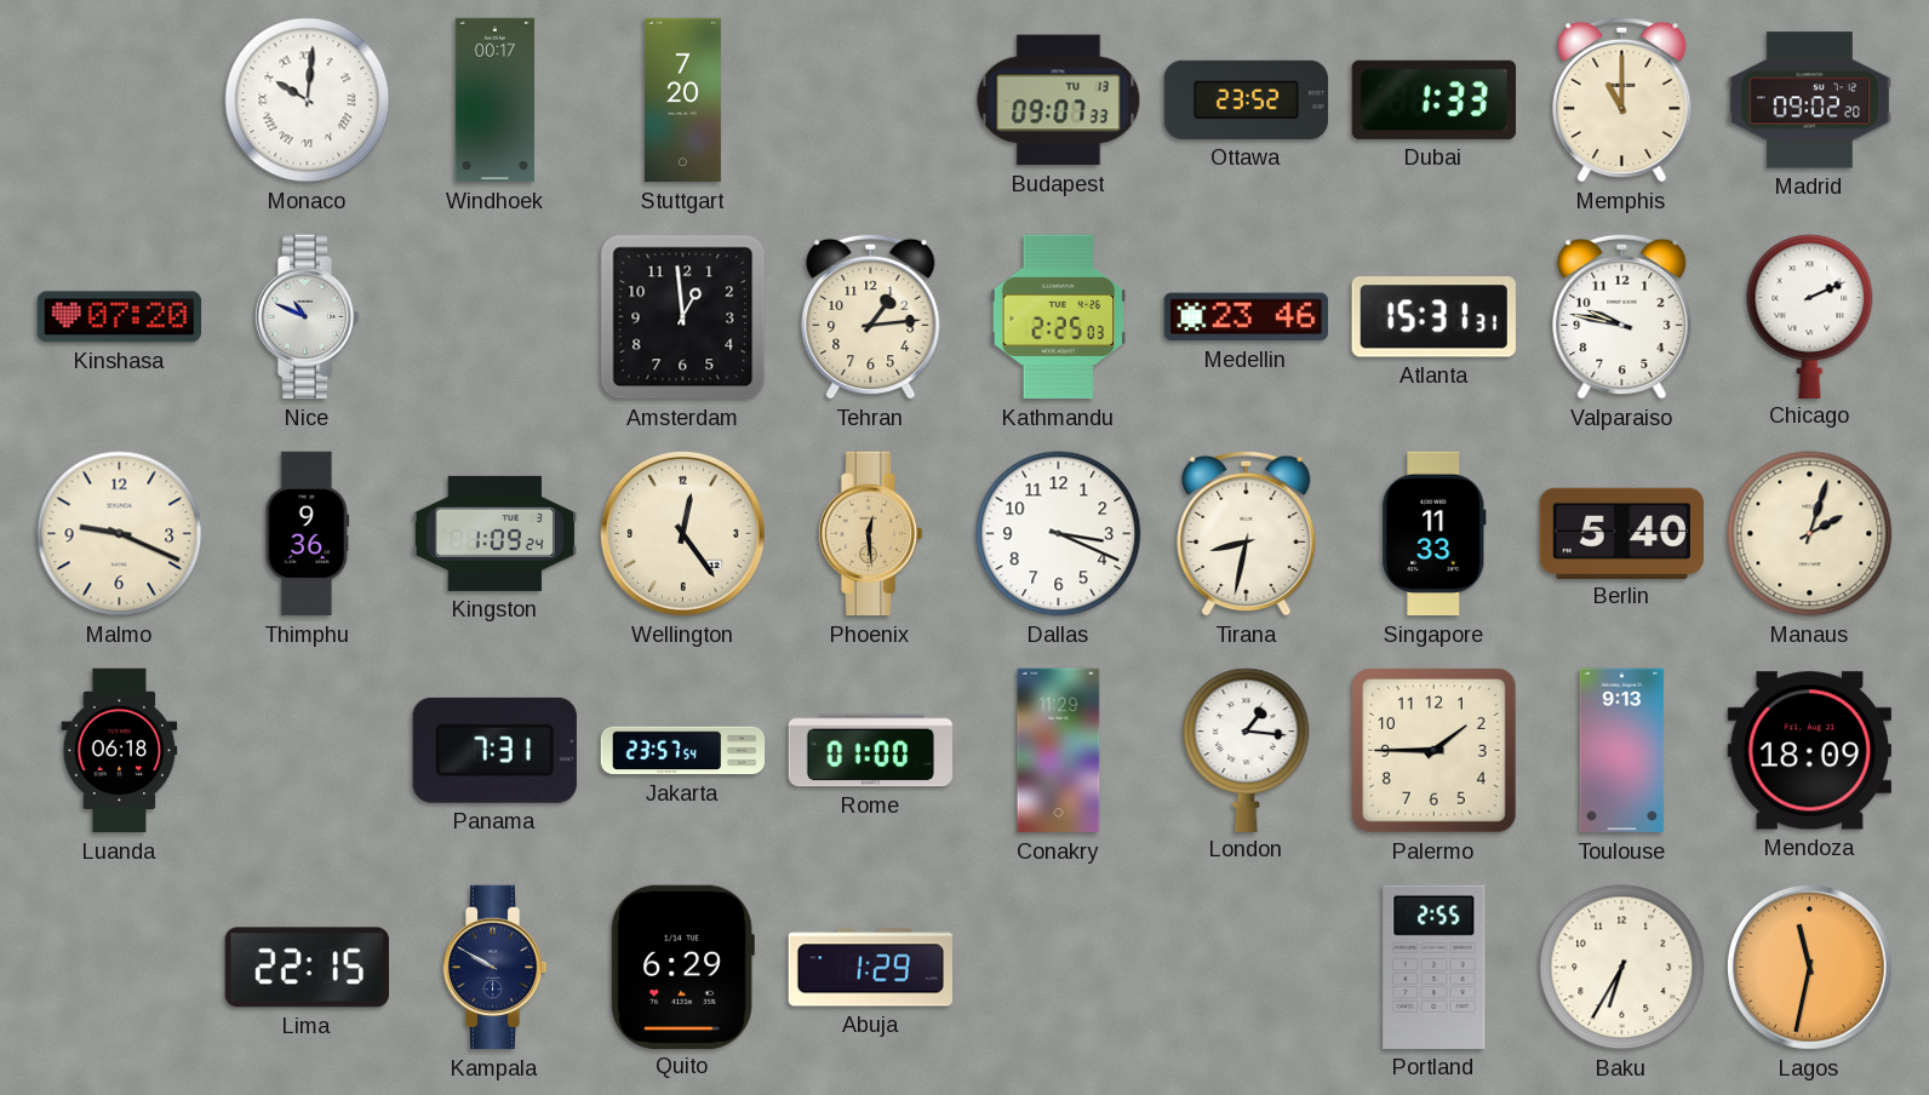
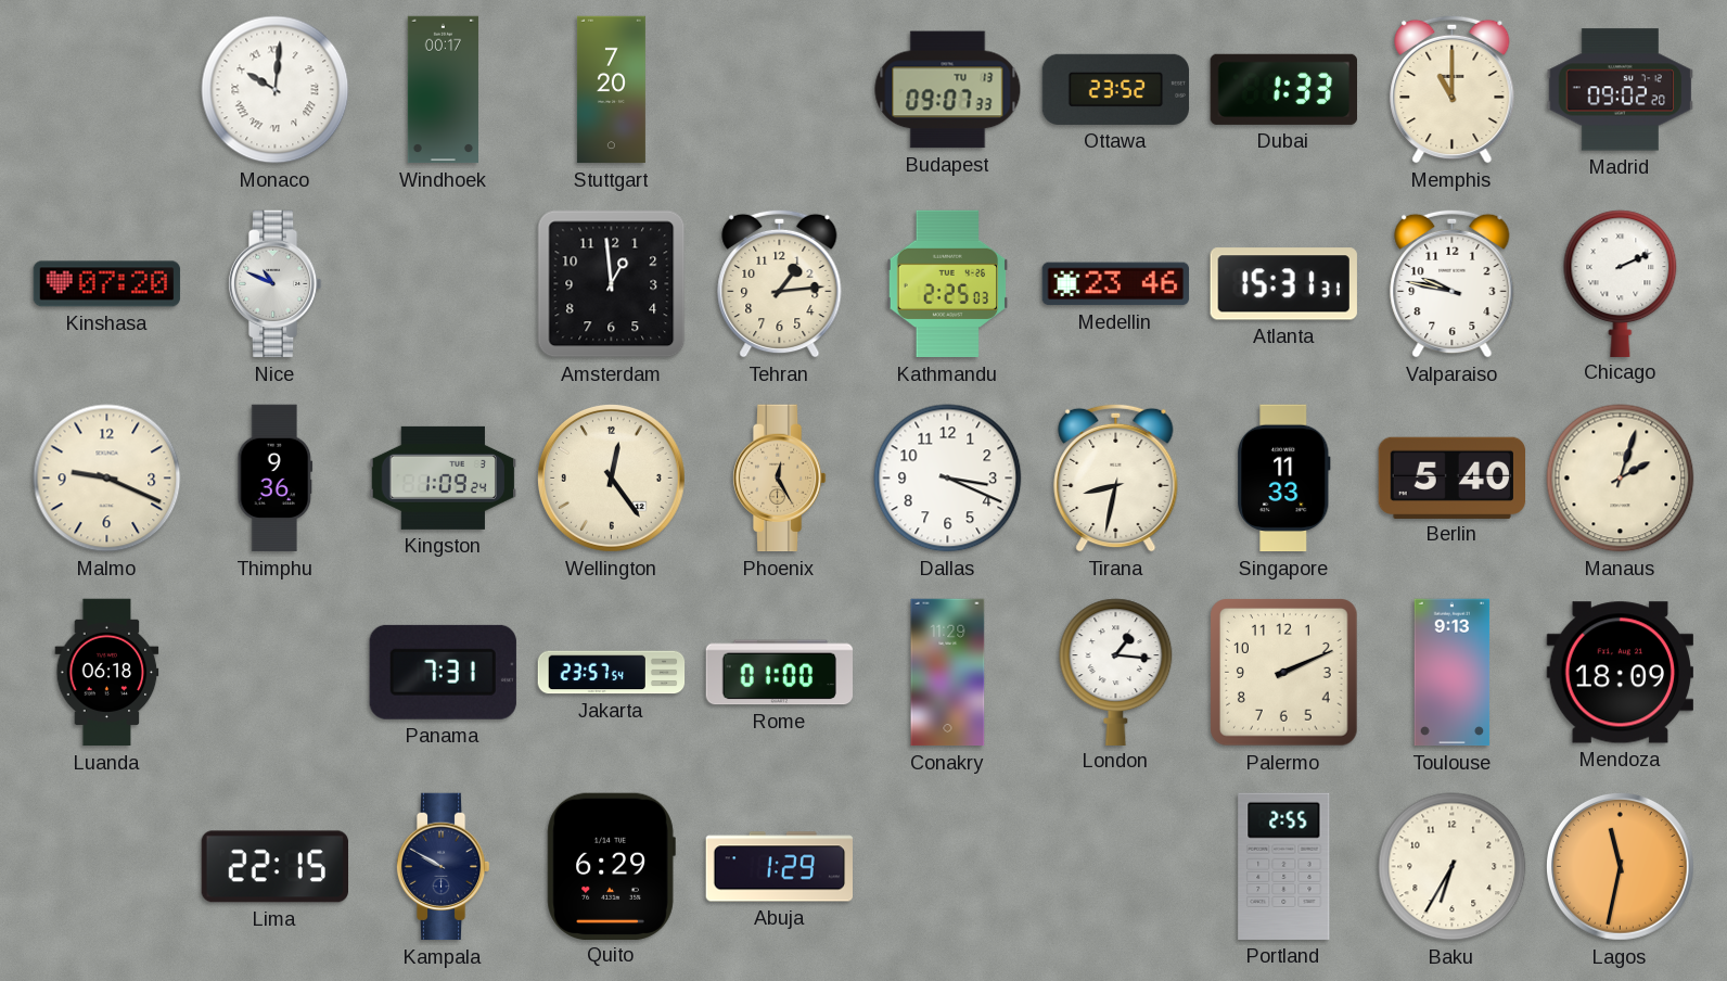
Phoenix: 12:29 -> 12:25
Palermo: 1:45 -> 2:11
